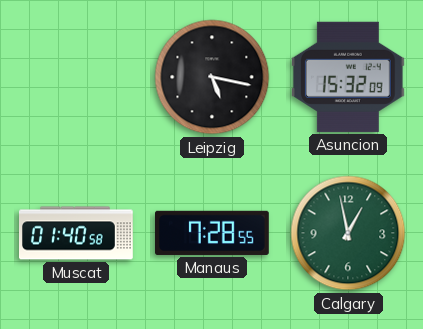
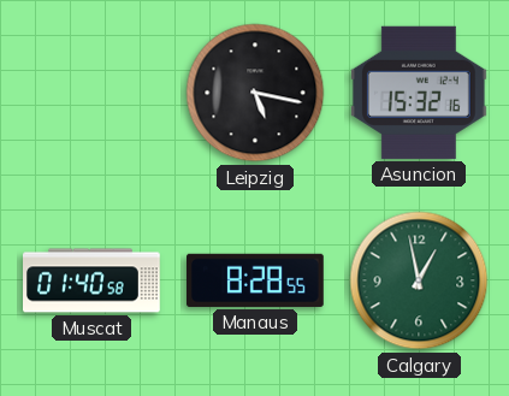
Asuncion: 15:32:09 -> 15:32:16
Manaus: 7:28 -> 8:28
